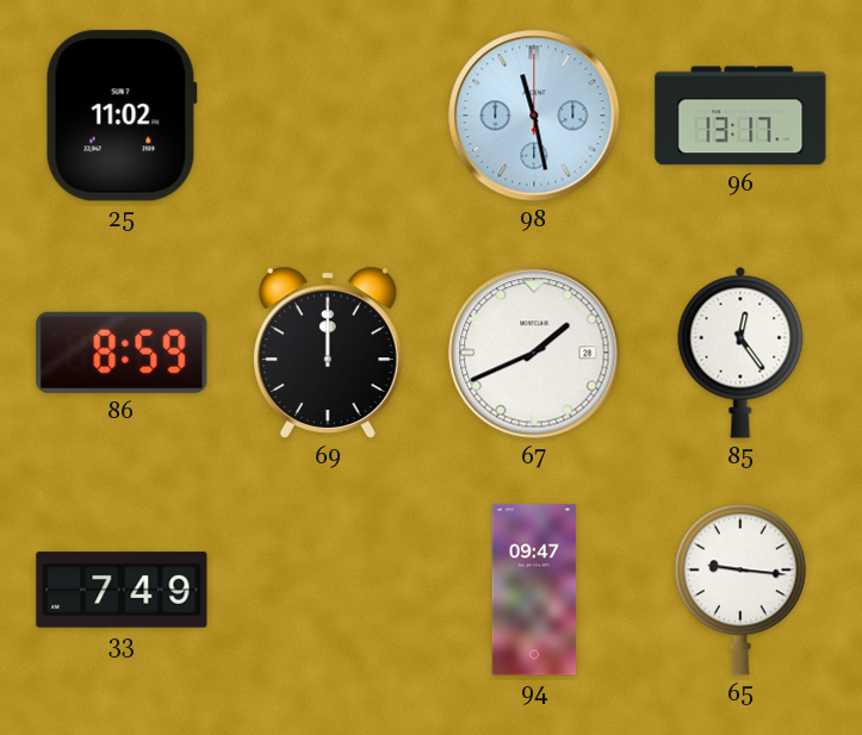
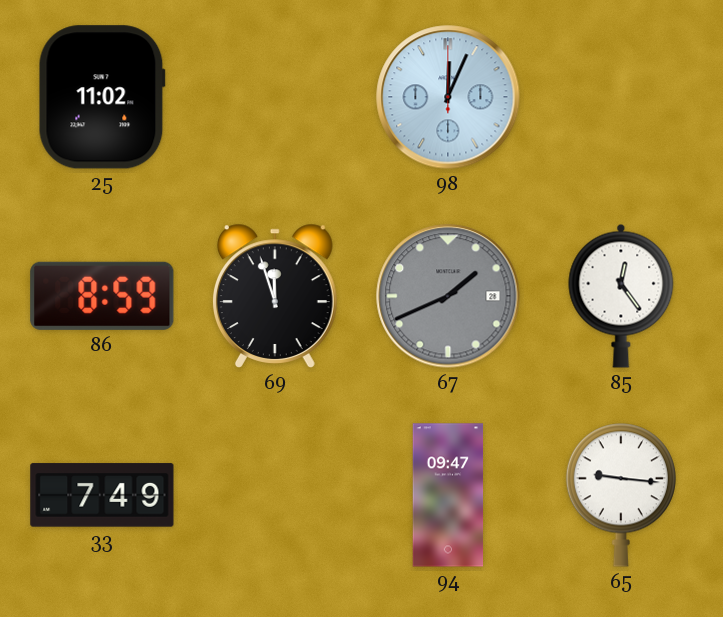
98: 11:28 -> 12:04
96: 13:17 -> none
69: 12:00 -> 11:57
67 dial: white -> grey
